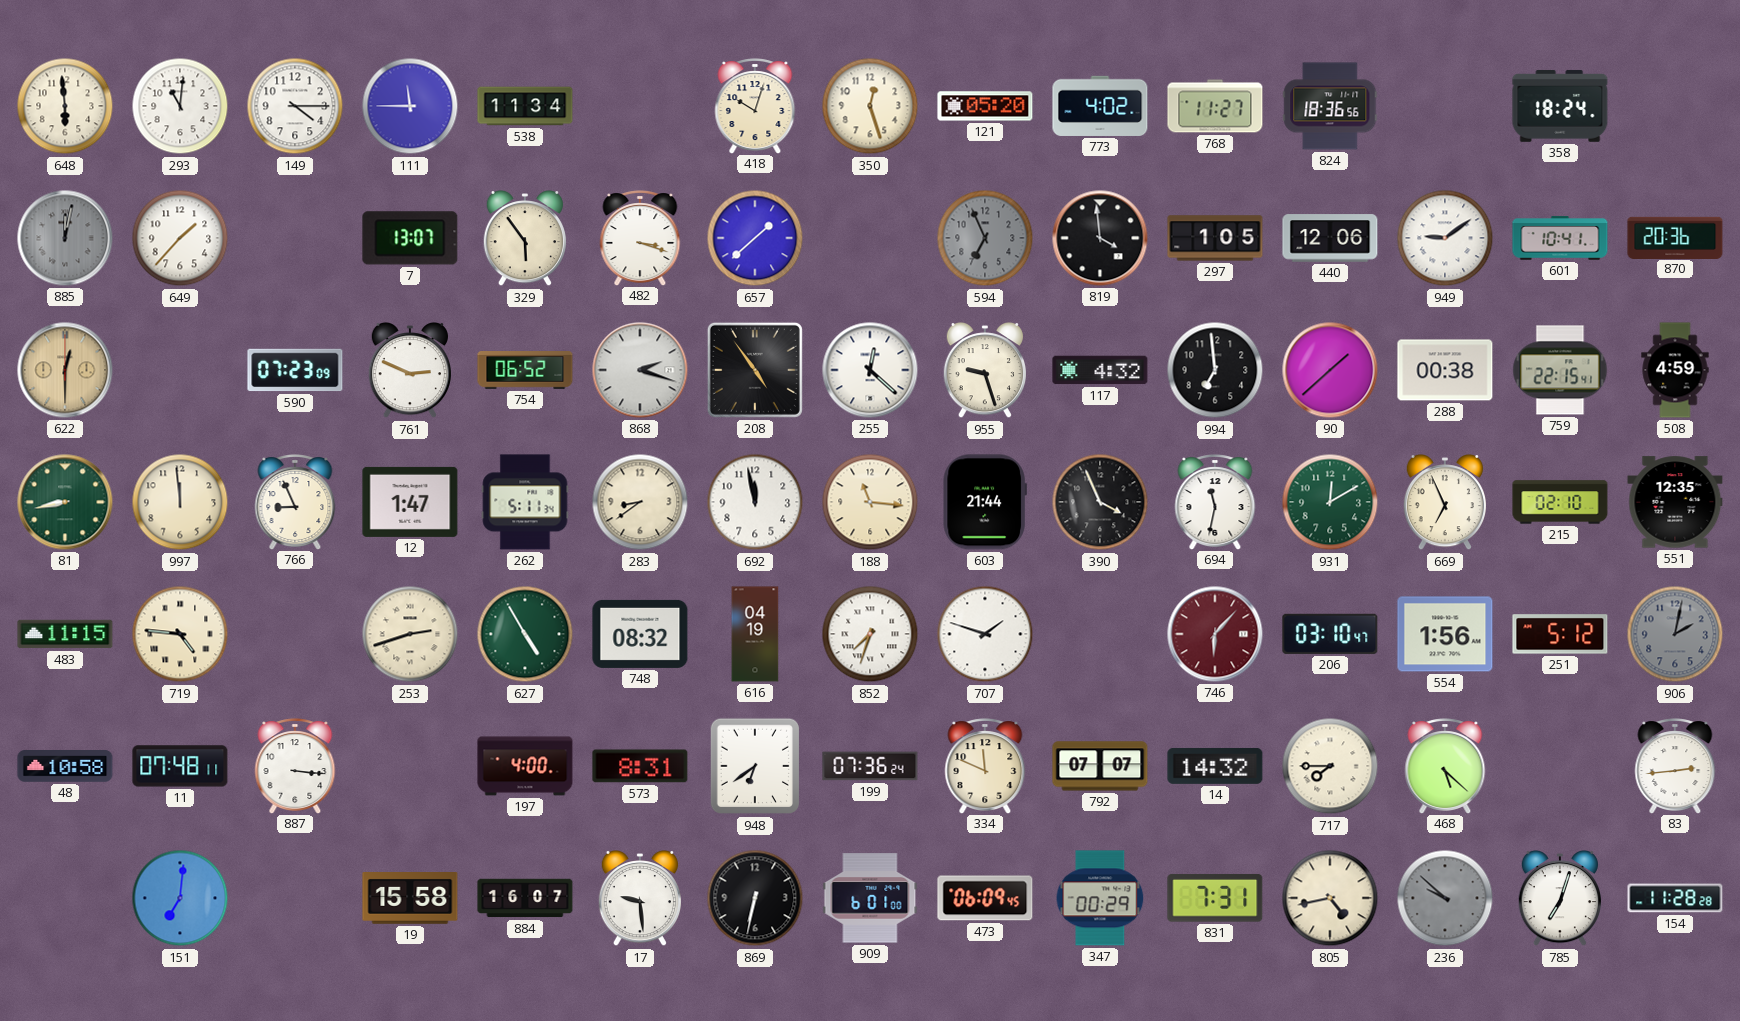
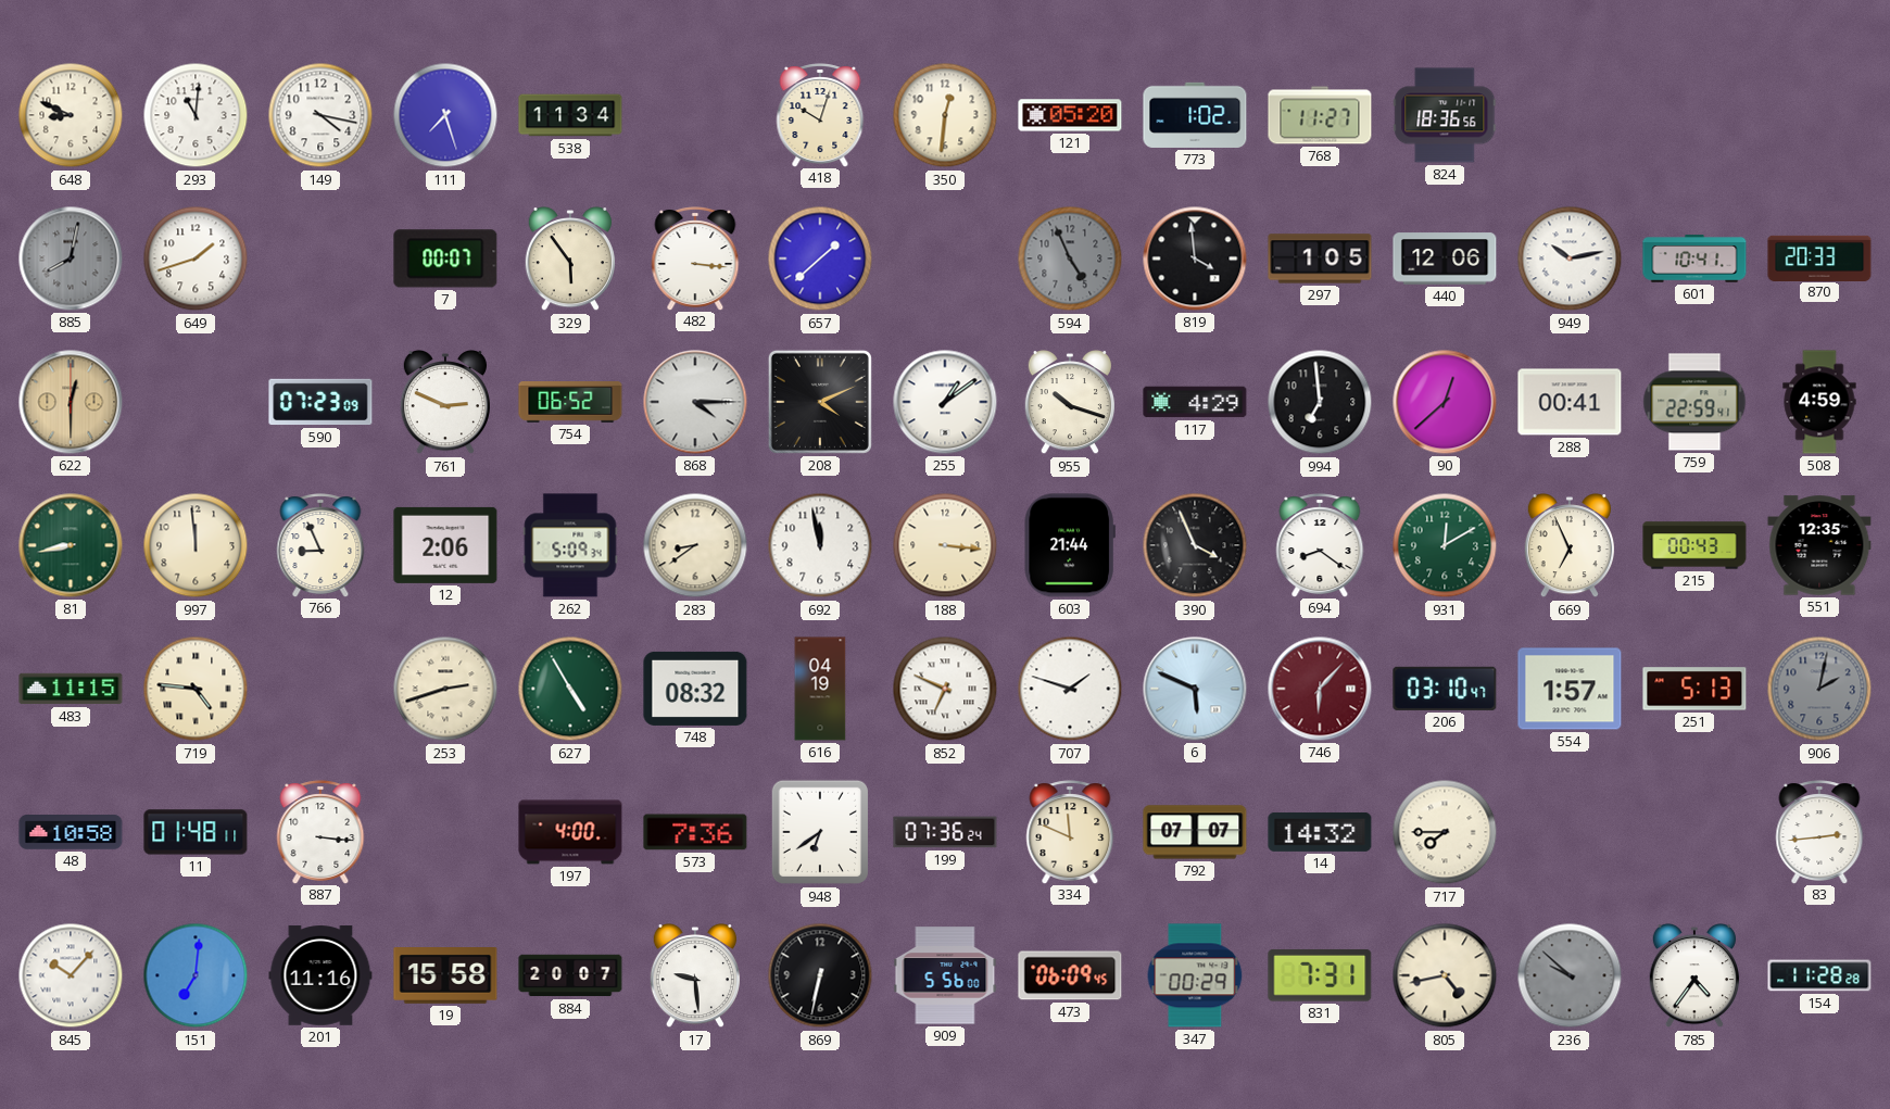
648: 5:59 -> 8:49
149: 4:15 -> 4:17
111: 11:45 -> 7:27
350: 12:27 -> 12:31
773: 4:02 -> 1:02
358: 18:24 -> none
885: 12:02 -> 8:02
649: 1:37 -> 1:42
7: 13:07 -> 00:07
482: 3:18 -> 3:16
594: 6:56 -> 4:56
949: 9:09 -> 10:13
870: 20:36 -> 20:33
868: 2:18 -> 4:15
208: 4:54 -> 4:11
255: 12:22 -> 1:09
955: 9:27 -> 10:18
117: 4:32 -> 4:29
90: 1:38 -> 12:38
288: 00:38 -> 00:41
759: 22:15 -> 22:59
12: 1:47 -> 2:06
262: 5:11 -> 5:09
188: 11:16 -> 3:16
694: 11:32 -> 8:21
215: 02:10 -> 00:43
852: 7:33 -> 6:49
6: none -> 5:49
554: 1:56 -> 1:57
251: 5:12 -> 5:13
11: 07:48 -> 01:48
573: 8:31 -> 7:36
468: 5:22 -> none
845: none -> 10:07
201: none -> 11:16
884: 16:07 -> 20:07
909: 6:01 -> 5:56
785: 7:03 -> 4:36
